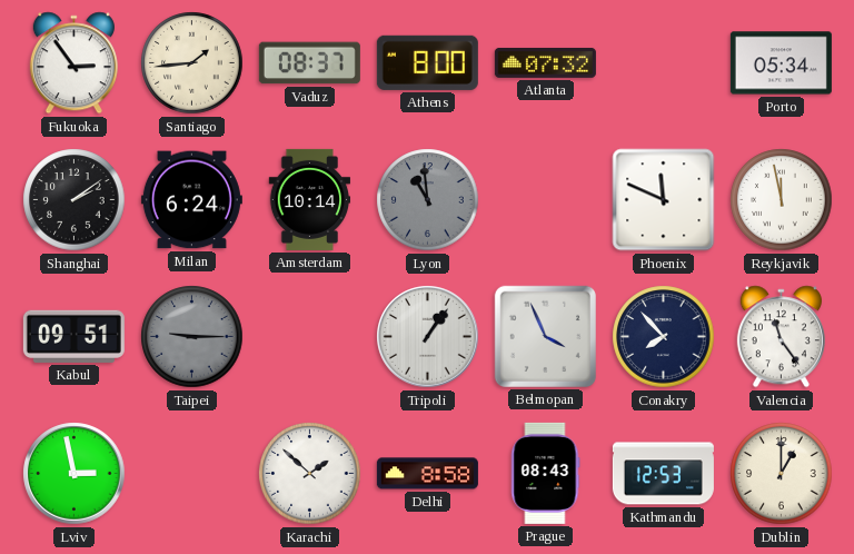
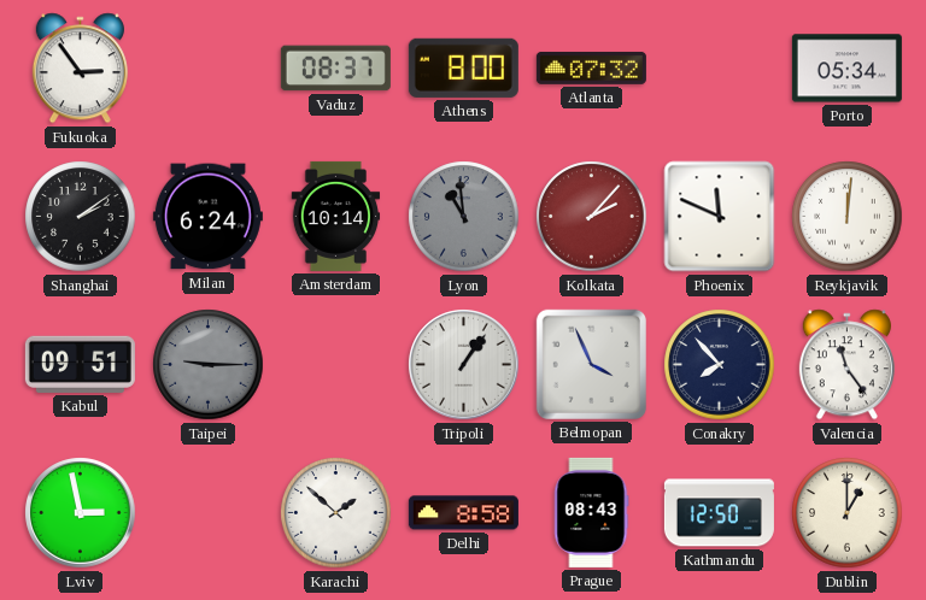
Santiago: 1:44 -> none
Kolkata: none -> 2:07
Reykjavik: 11:58 -> 12:01
Kathmandu: 12:53 -> 12:50
